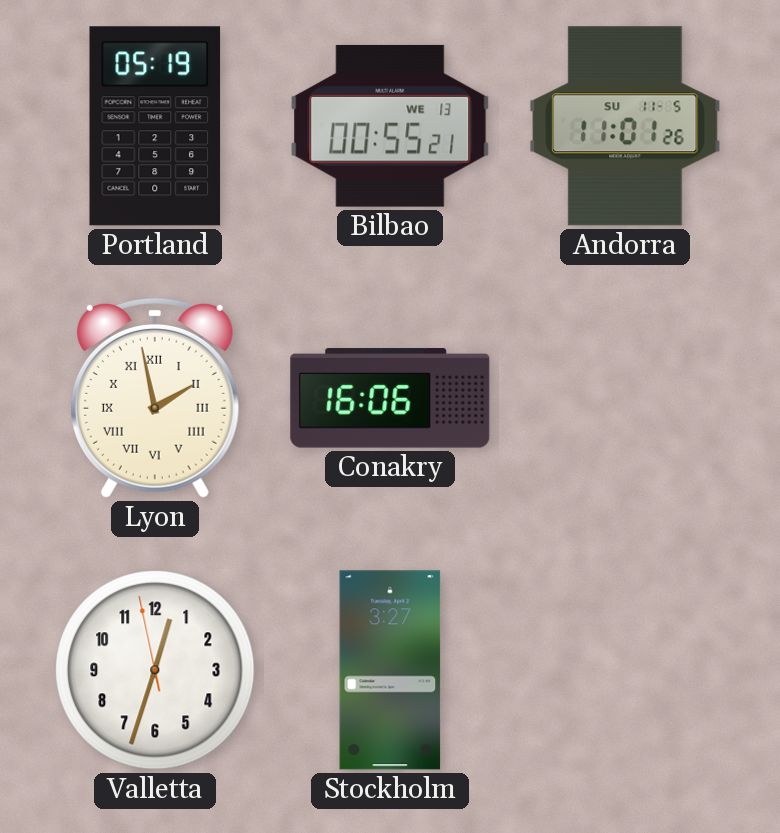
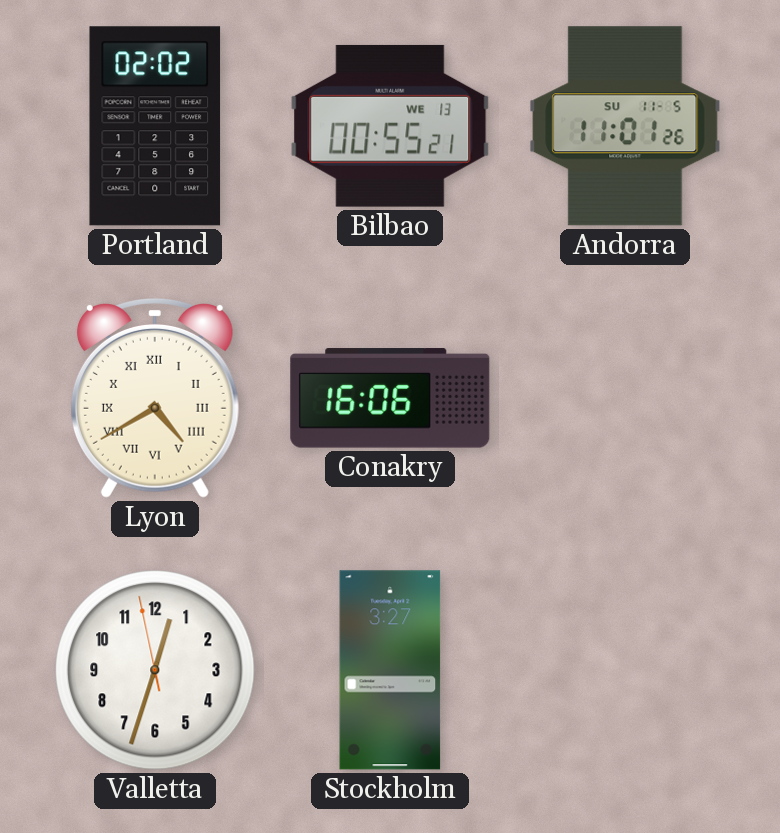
Portland: 05:19 -> 02:02
Lyon: 1:58 -> 4:40
